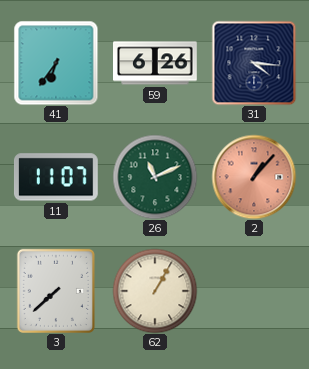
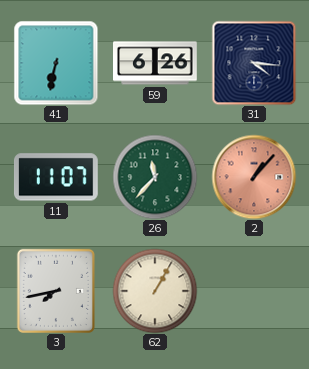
41: 6:36 -> 6:32
26: 11:11 -> 11:37
3: 7:38 -> 7:43
